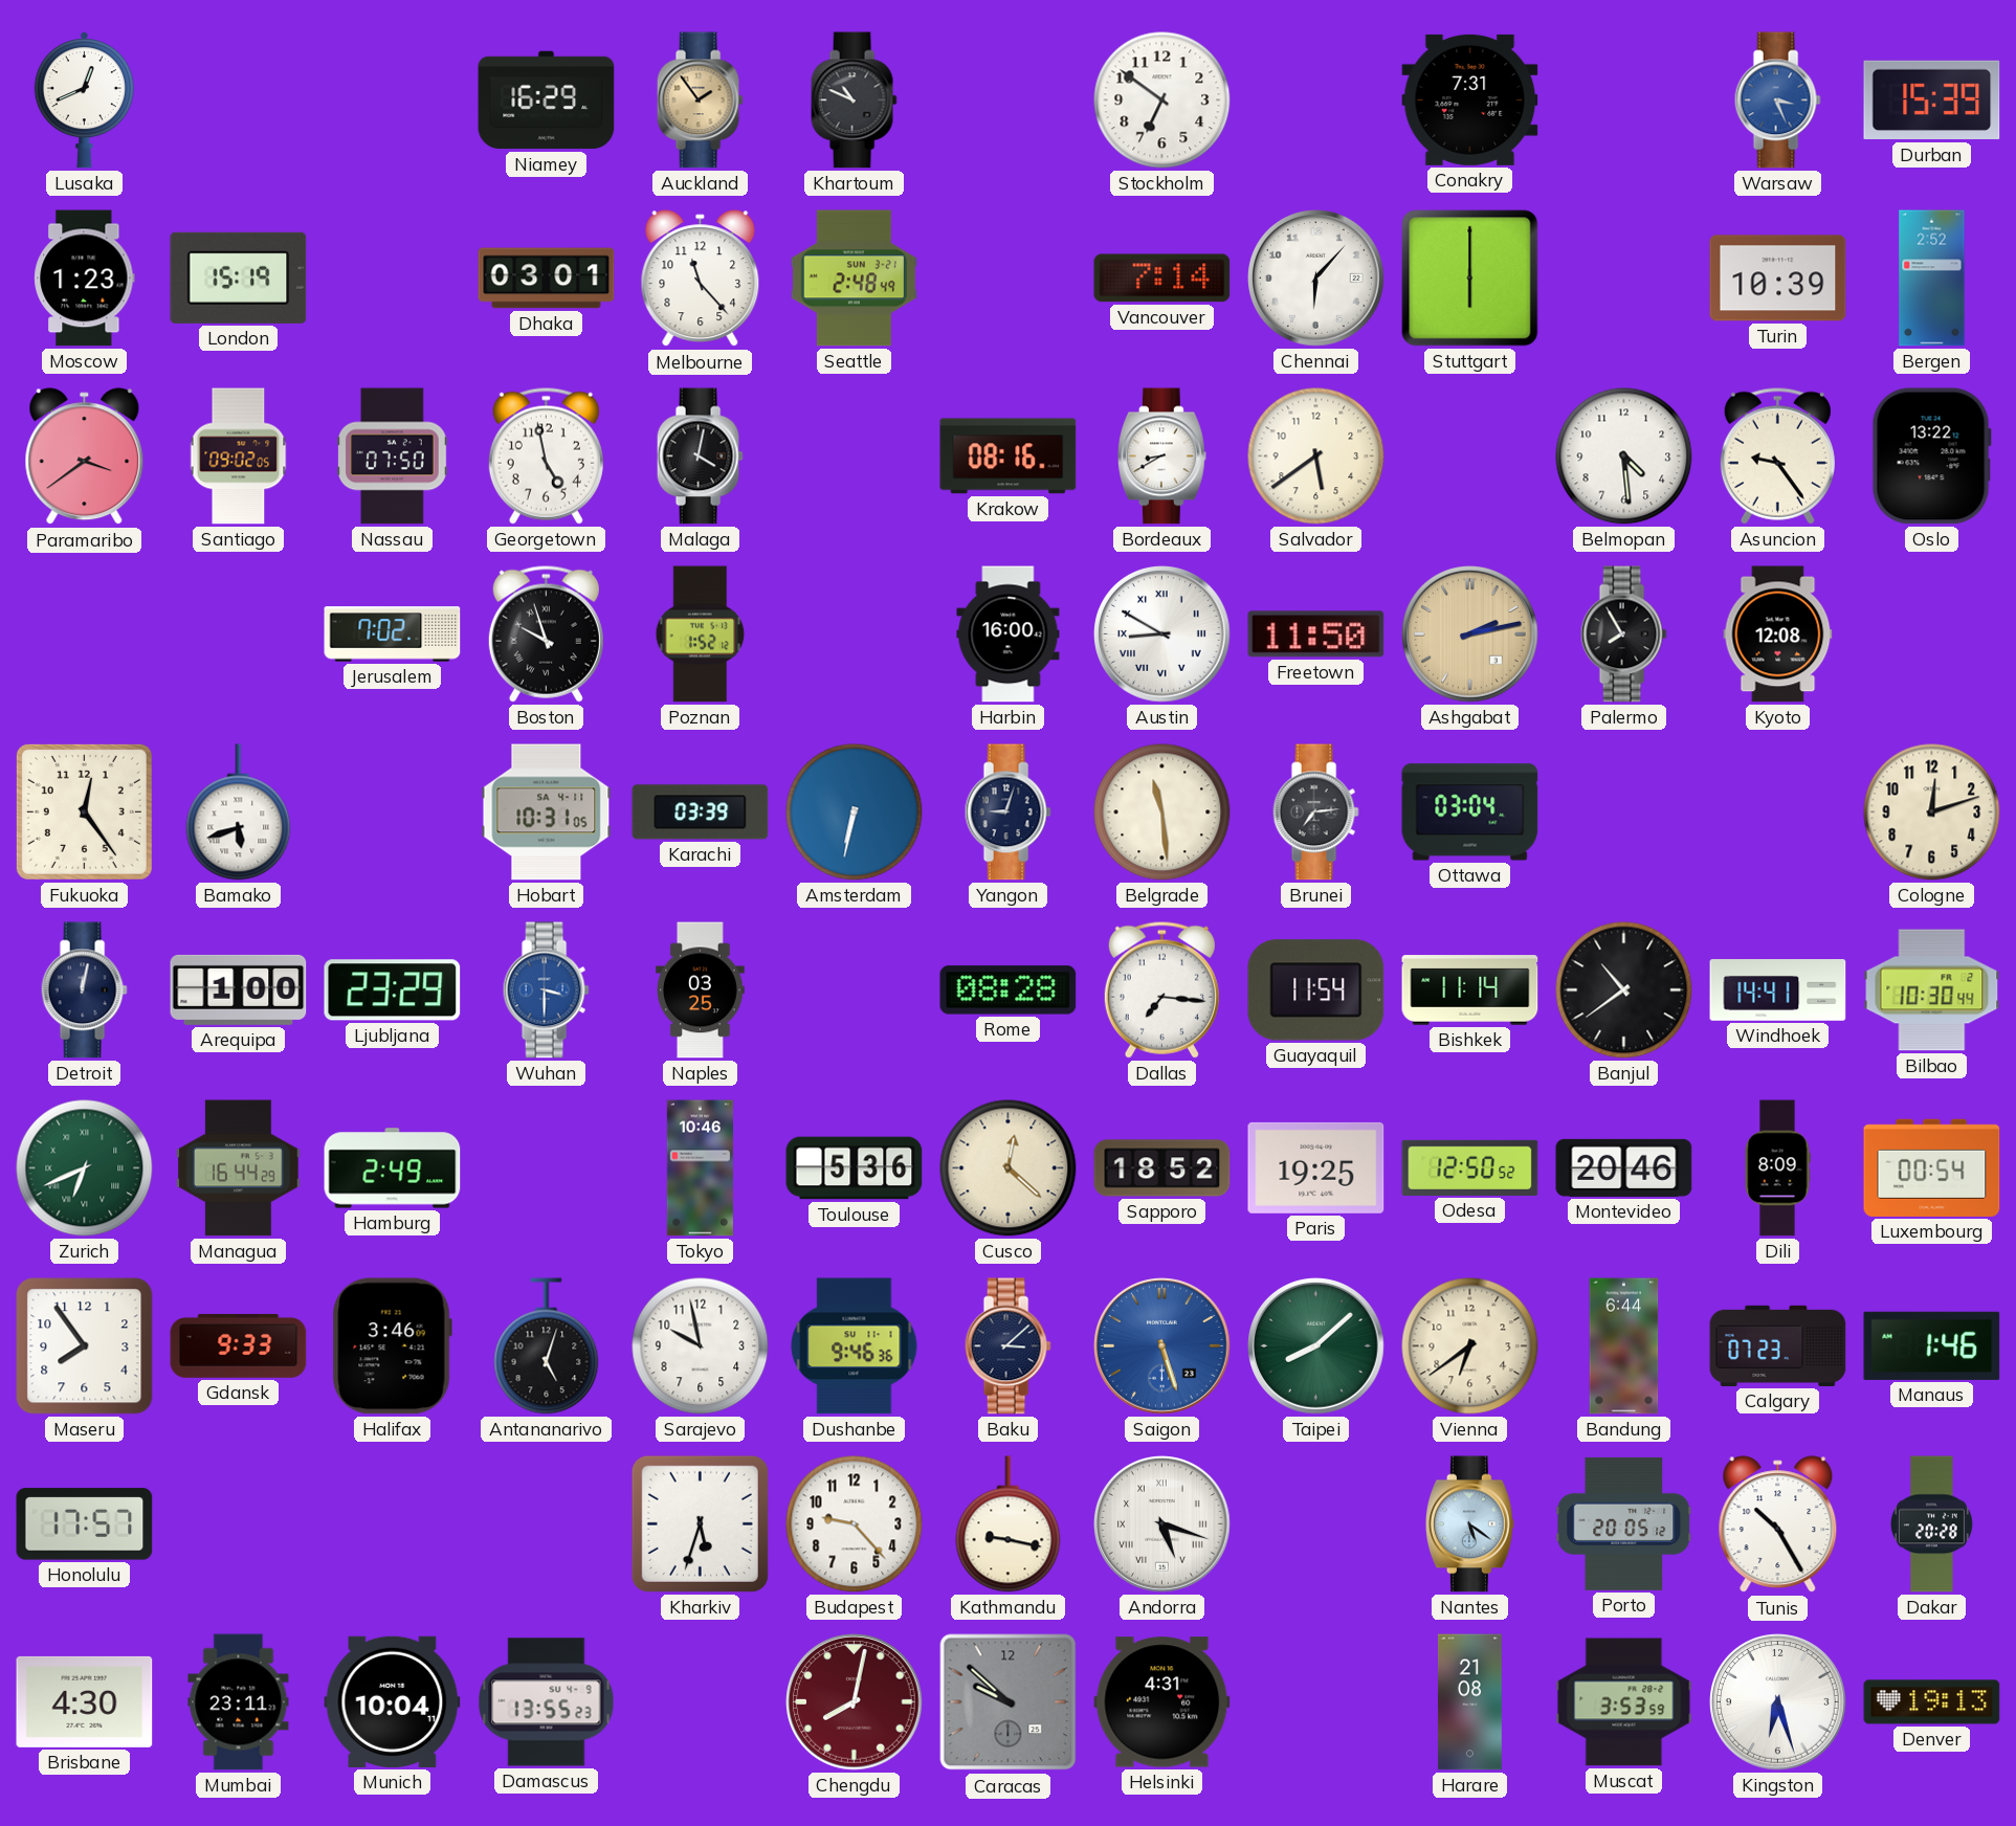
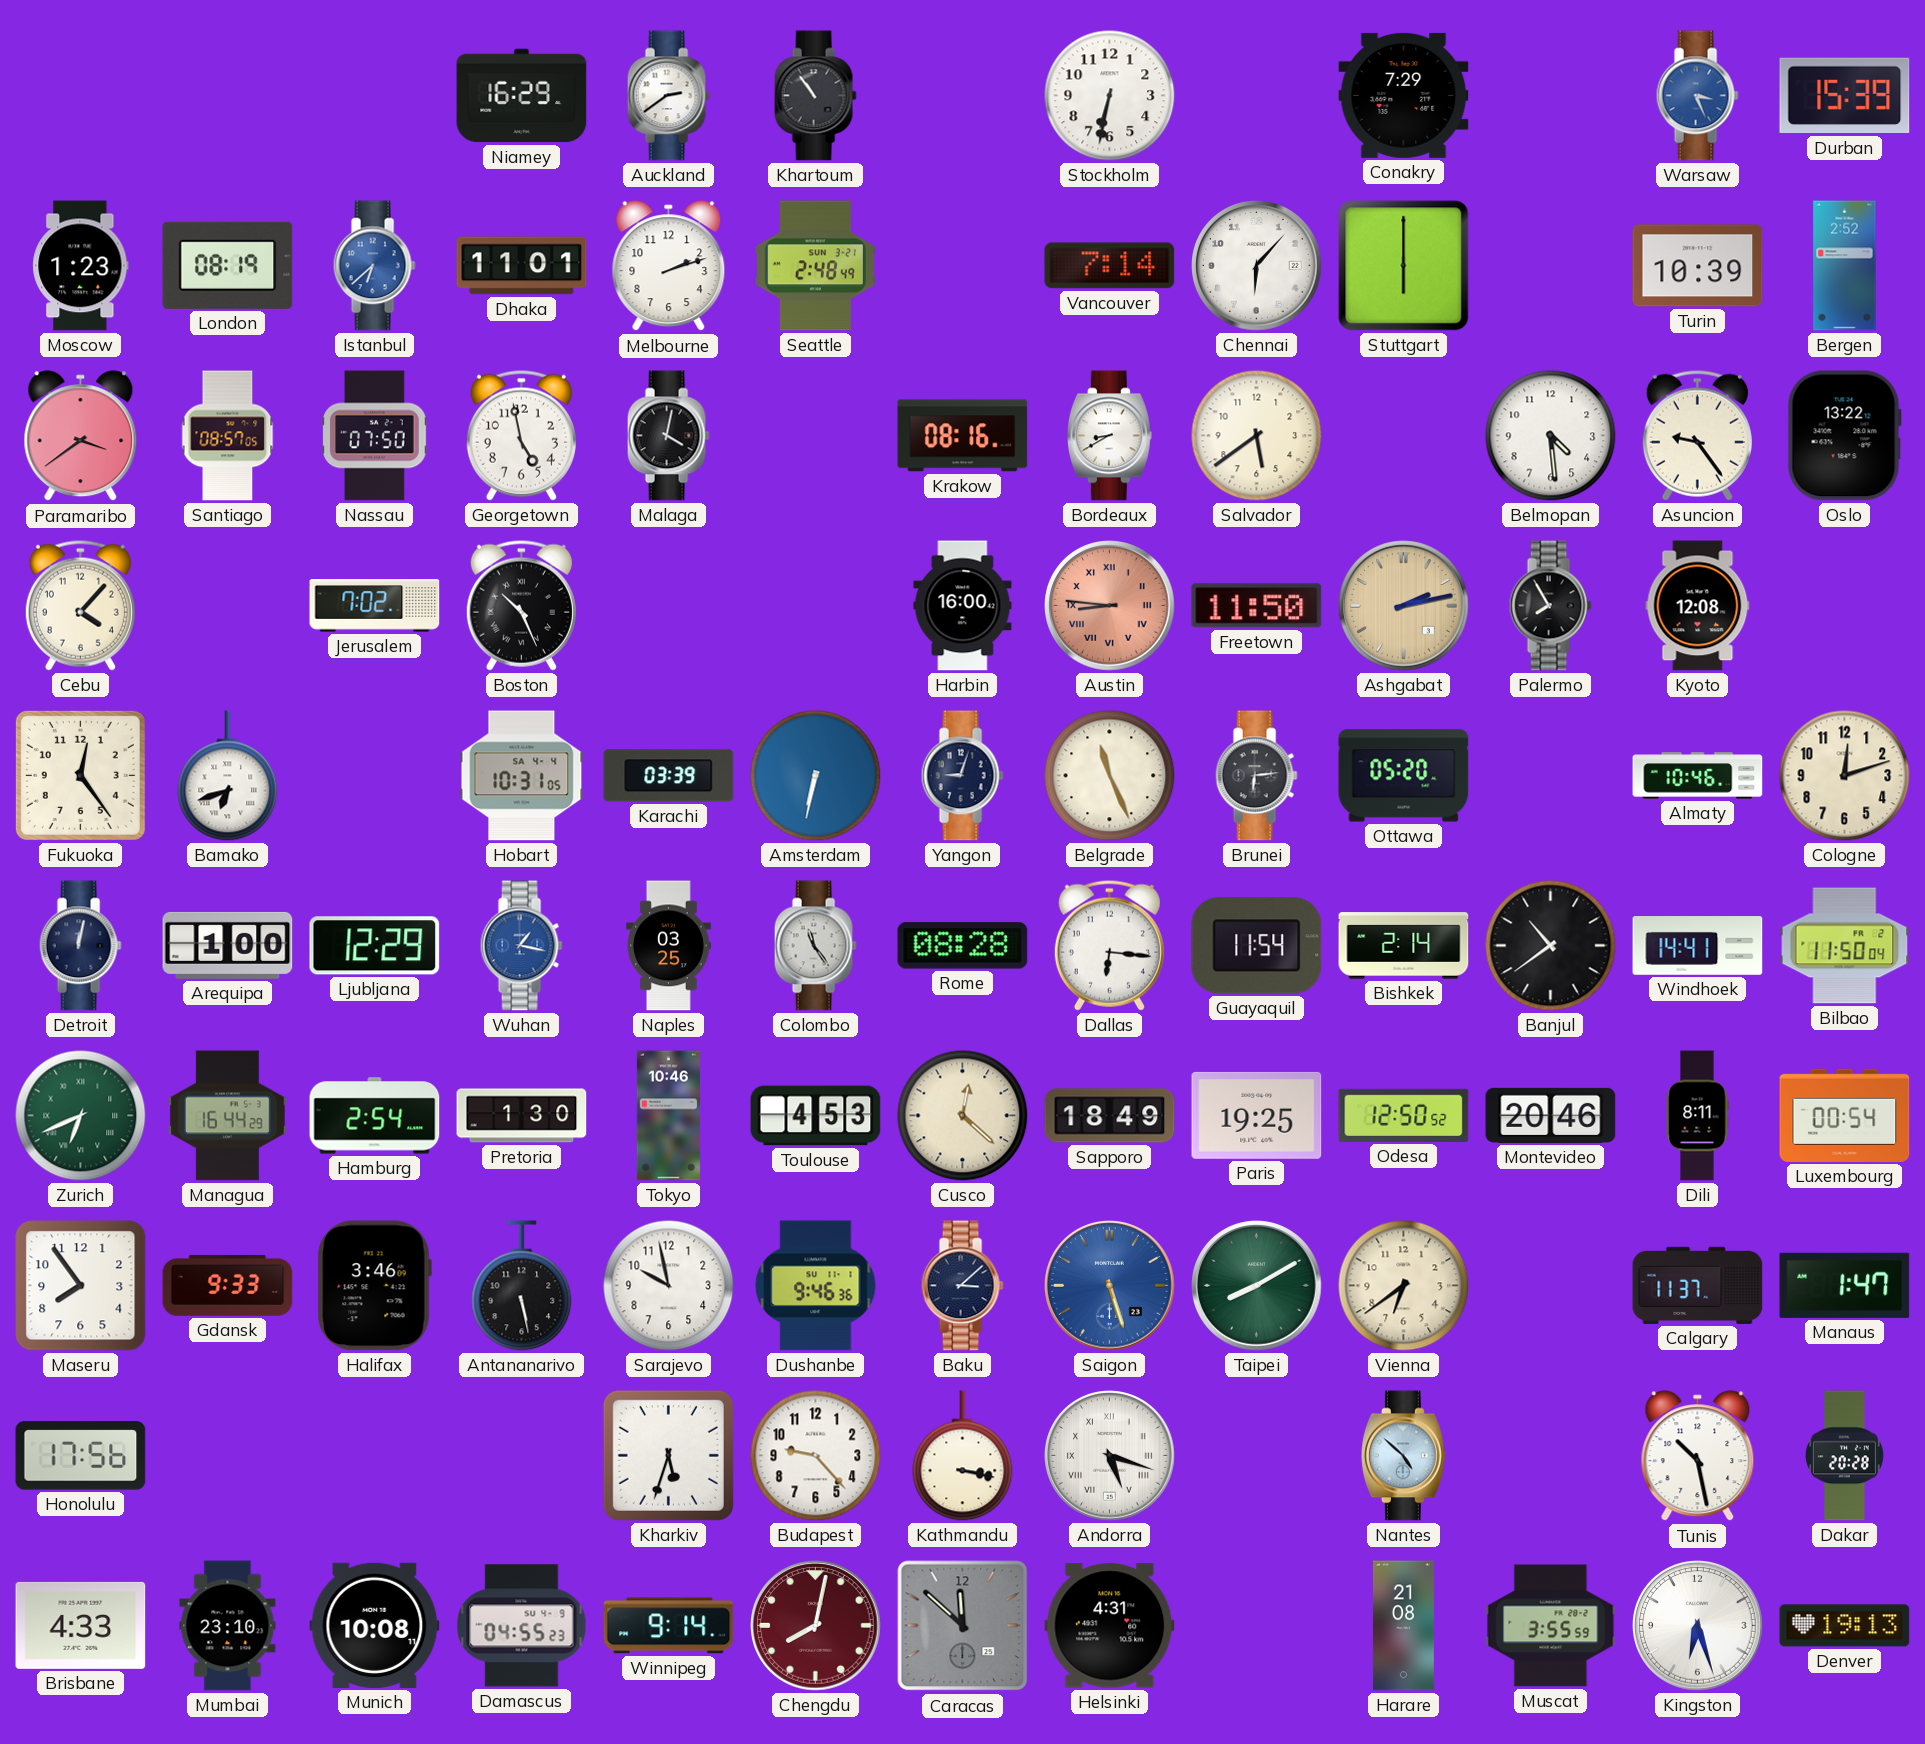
Lusaka: 12:41 -> none
Auckland: 1:54 -> 2:39
Auckland dial: champagne -> white
Khartoum: 10:49 -> 10:54
Stockholm: 6:51 -> 6:32
Conakry: 7:31 -> 7:29
London: 15:19 -> 08:19
Istanbul: none -> 6:38
Dhaka: 03:01 -> 11:01
Melbourne: 11:23 -> 2:12
Santiago: 09:02 -> 08:57
Cebu: none -> 4:07
Boston: 9:57 -> 10:26
Poznan: 1:52 -> none
Austin: 8:50 -> 8:46
Austin dial: white -> salmon
Bamako: 5:42 -> 6:42
Hobart date: SA 4-11 -> SA 4-4
Belgrade: 11:29 -> 11:26
Brunei: 7:14 -> 6:14
Ottawa: 03:04 -> 05:20
Almaty: none -> 10:46
Ljubljana: 23:29 -> 12:29
Wuhan: 3:30 -> 1:17
Colombo: none -> 11:24
Dallas: 7:16 -> 6:16
Bishkek: 11:14 -> 2:14
Bilbao: 10:30 -> 11:50
Hamburg: 2:49 -> 2:54
Pretoria: none -> 1:30
Toulouse: 5:36 -> 4:53
Sapporo: 18:52 -> 18:49
Dili: 8:09 -> 8:11
Antananarivo: 5:03 -> 5:28
Taipei: 8:08 -> 8:10
Bandung: 6:44 -> none
Calgary: 07:23 -> 11:37
Manaus: 1:46 -> 1:47
Honolulu: 17:57 -> 17:56
Kathmandu: 9:17 -> 3:17
Nantes: 5:21 -> 4:52
Porto: 20:05 -> none
Tunis: 10:25 -> 10:28
Brisbane: 4:30 -> 4:33
Mumbai: 23:11 -> 23:10
Munich: 10:04 -> 10:08
Damascus: 13:55 -> 04:55
Winnipeg: none -> 9:14
Caracas: 9:52 -> 11:52
Muscat: 3:53 -> 3:55
